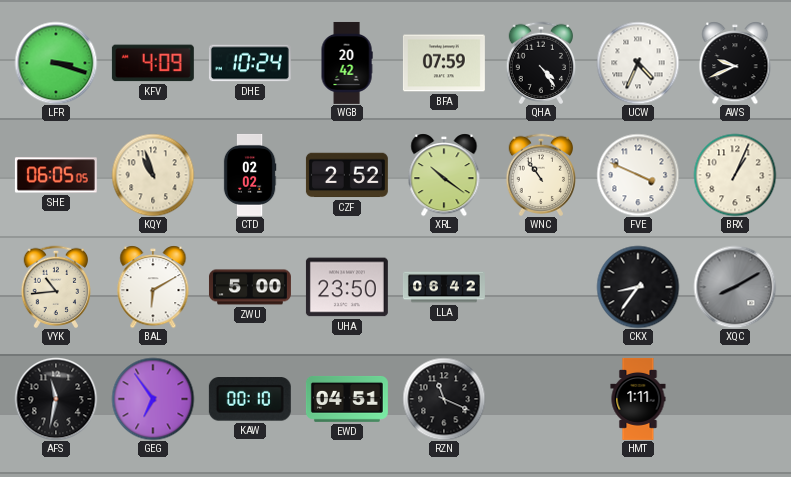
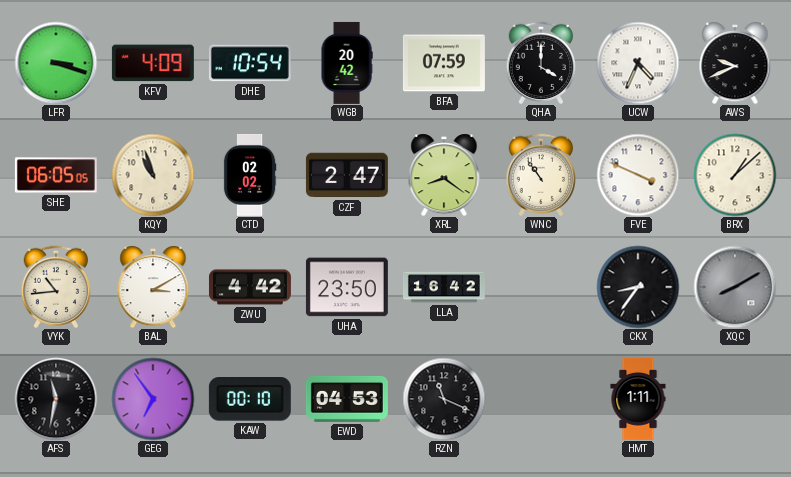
DHE: 10:24 -> 10:54
QHA: 4:24 -> 4:00
CZF: 2:52 -> 2:47
XRL: 10:21 -> 8:21
BRX: 1:04 -> 1:08
BAL: 6:10 -> 3:10
ZWU: 5:00 -> 4:42
LLA: 06:42 -> 16:42
EWD: 04:51 -> 04:53
